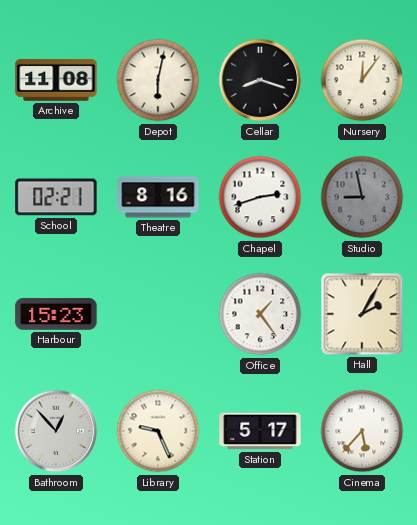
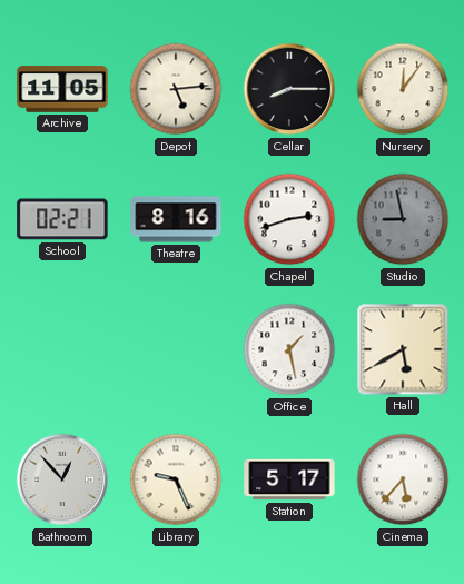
Archive: 11:08 -> 11:05
Depot: 6:02 -> 5:14
Cellar: 8:18 -> 8:15
Harbour: 15:23 -> none
Office: 1:24 -> 1:28
Hall: 2:05 -> 5:40
